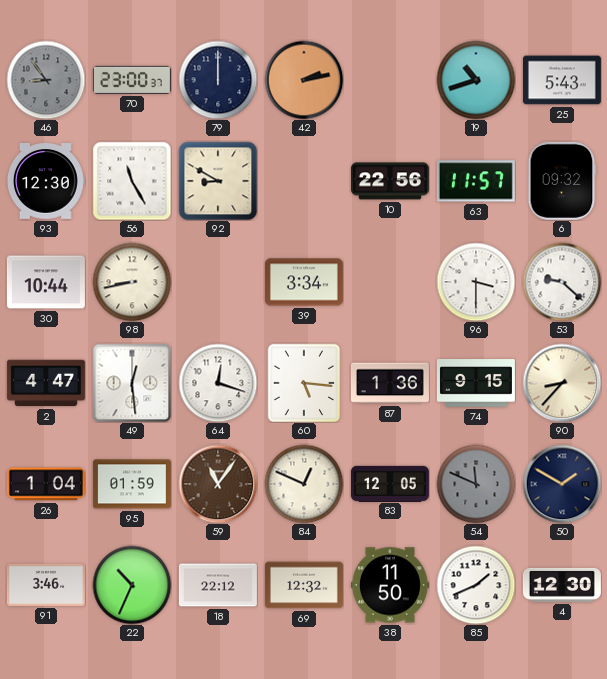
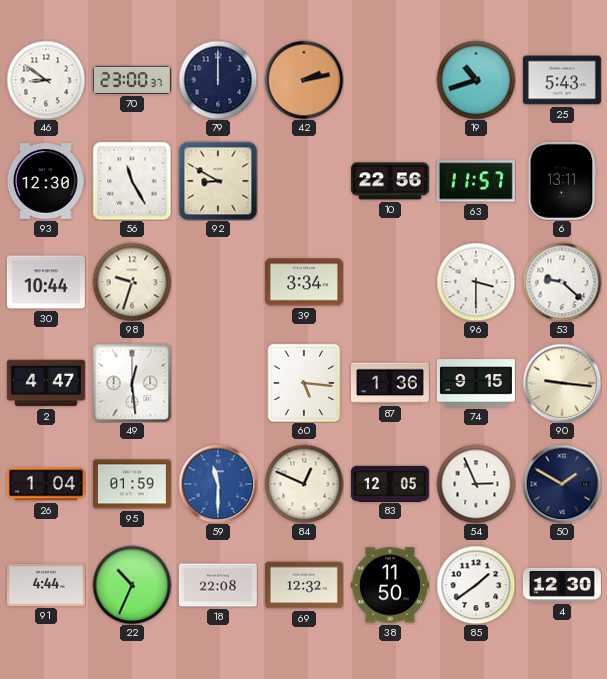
46: 8:54 -> 8:51
46 dial: grey -> white
6: 09:32 -> 13:11
98: 8:43 -> 9:33
64: 12:18 -> none
90: 8:37 -> 9:16
59: 11:06 -> 11:30
59 dial: brown -> blue
54: 11:49 -> 2:56
54 dial: grey -> white
91: 3:46 -> 4:44
18: 22:12 -> 22:08
85: 1:41 -> 1:39
